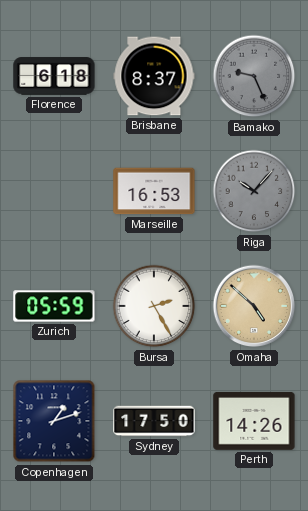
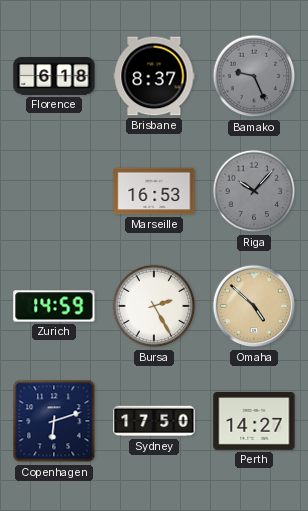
Zurich: 05:59 -> 14:59
Copenhagen: 1:12 -> 6:12
Perth: 14:26 -> 14:27
